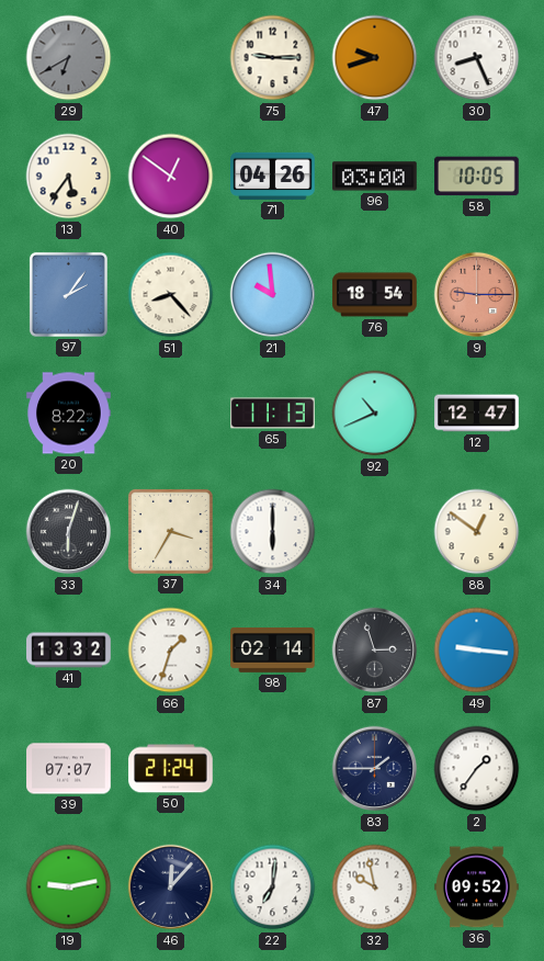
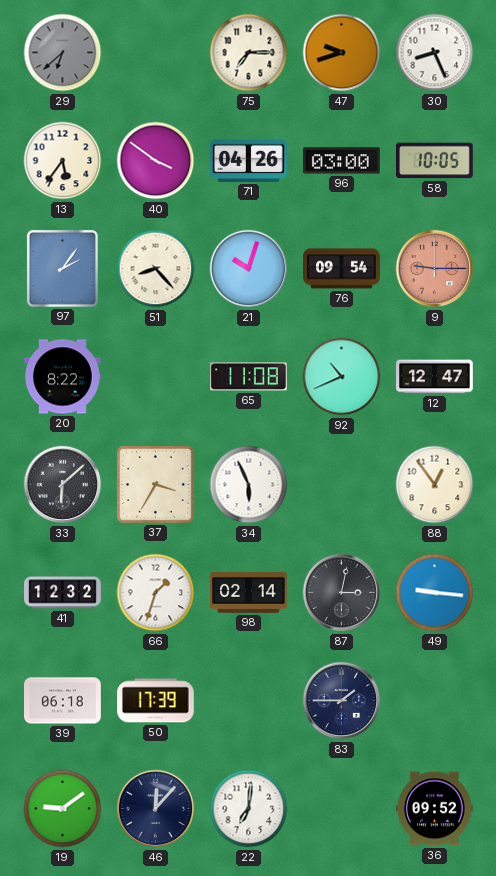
29: 6:40 -> 6:38
75: 9:15 -> 7:15
40: 12:51 -> 3:51
21: 9:59 -> 10:03
76: 18:54 -> 09:54
65: 11:13 -> 11:08
33: 6:03 -> 6:08
34: 6:00 -> 5:56
88: 12:51 -> 12:54
41: 13:32 -> 12:32
87: 2:57 -> 3:02
39: 07:07 -> 06:18
50: 21:24 -> 17:39
2: 1:36 -> none
19: 9:13 -> 9:09
32: 9:58 -> none
